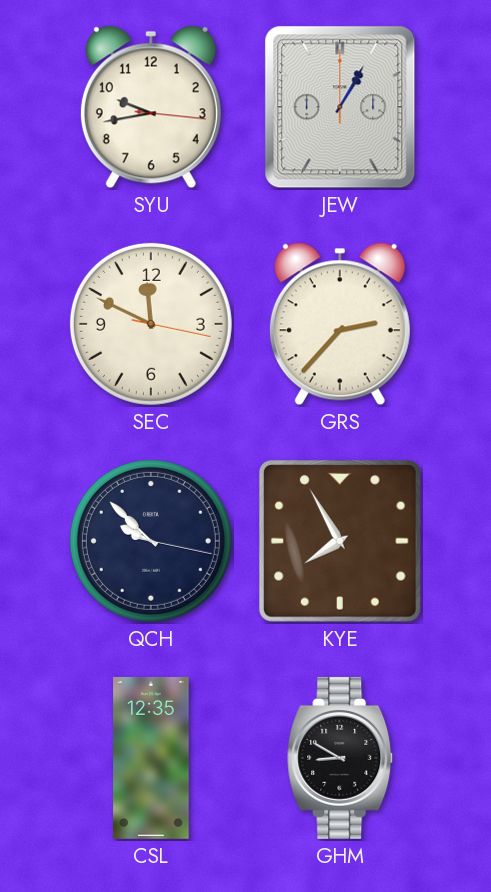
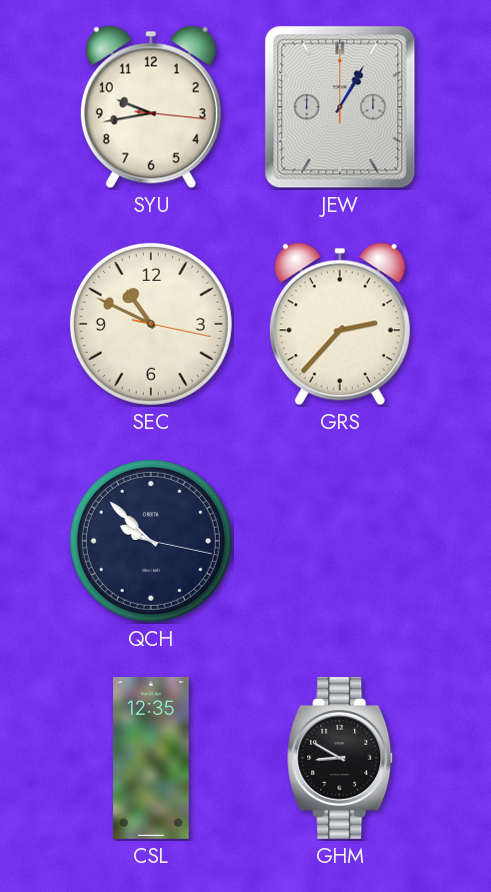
SEC: 11:49 -> 10:49
KYE: 7:55 -> none
